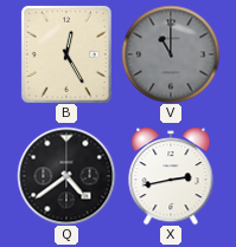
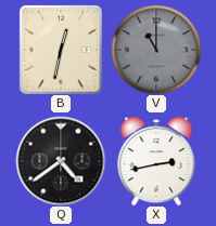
B: 12:25 -> 12:32
